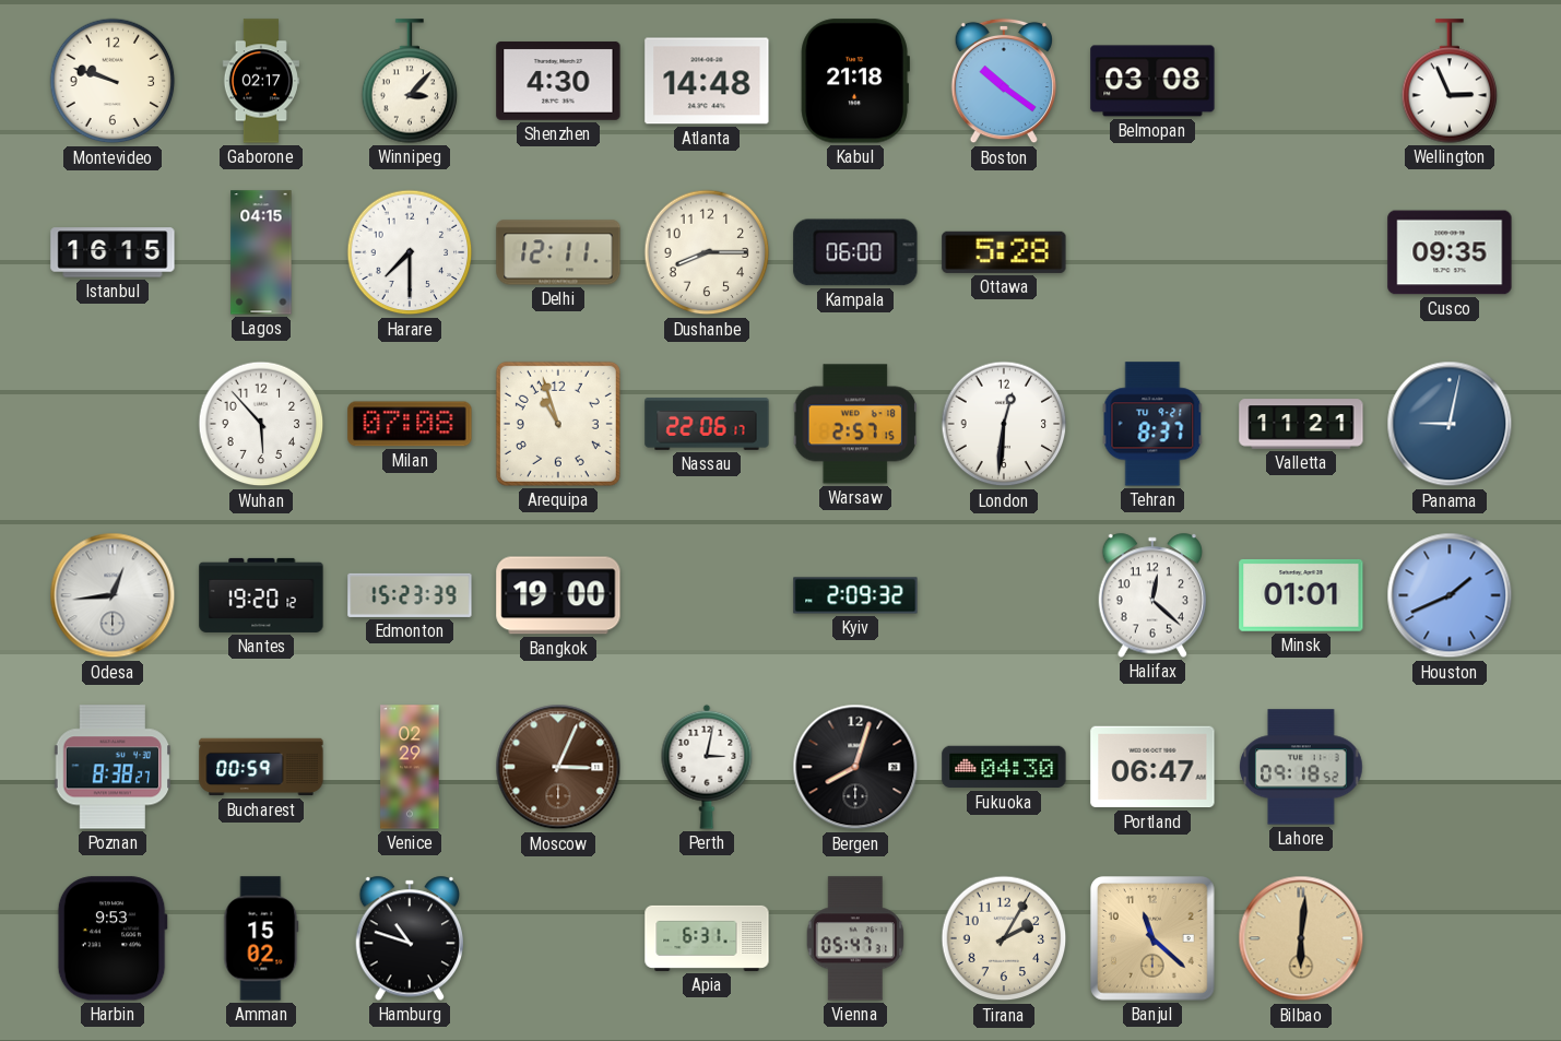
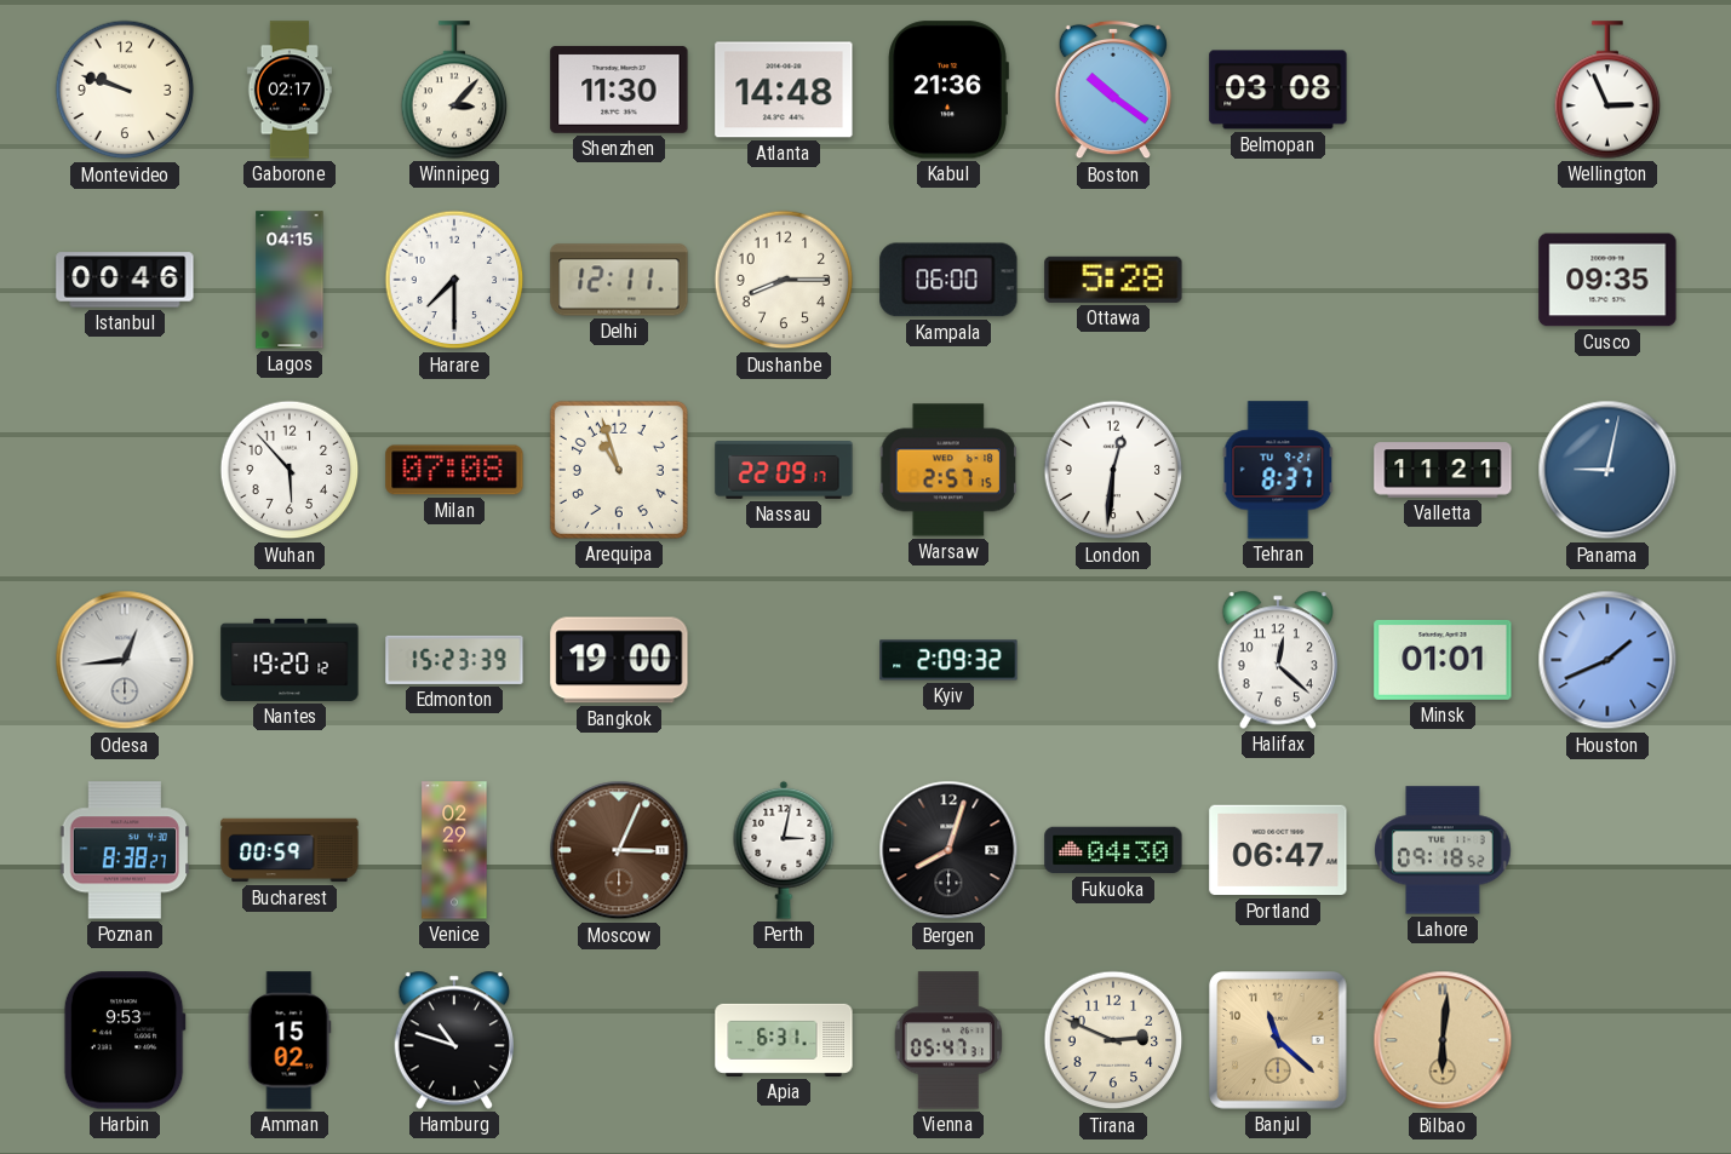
Shenzhen: 4:30 -> 11:30
Kabul: 21:18 -> 21:36
Istanbul: 16:15 -> 00:46
Nassau: 22:06 -> 22:09
Tirana: 2:05 -> 2:49
